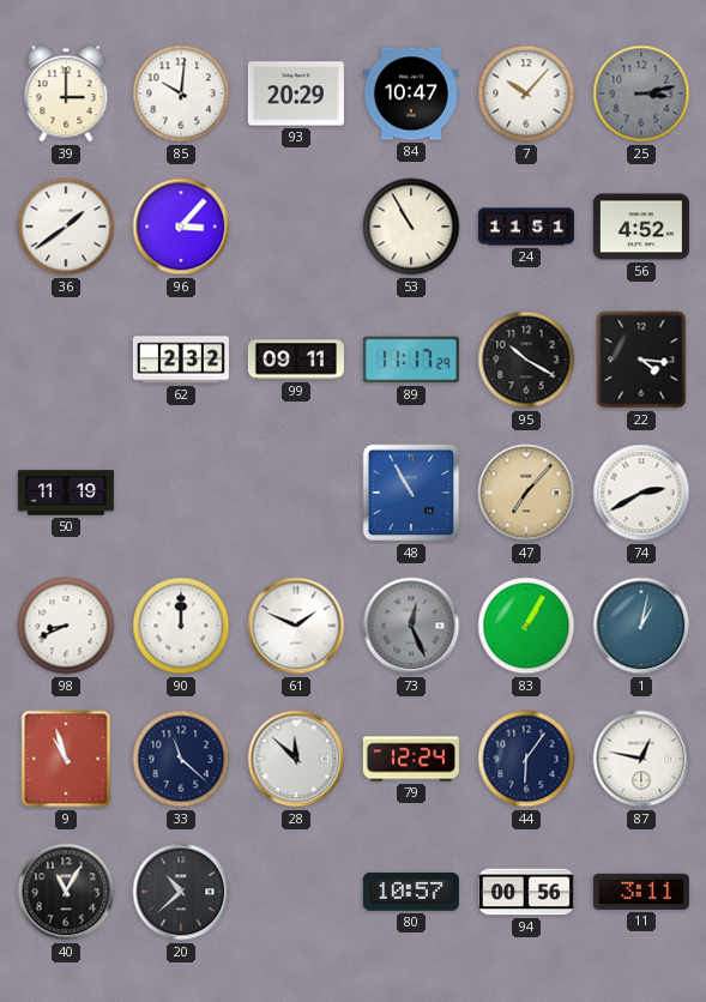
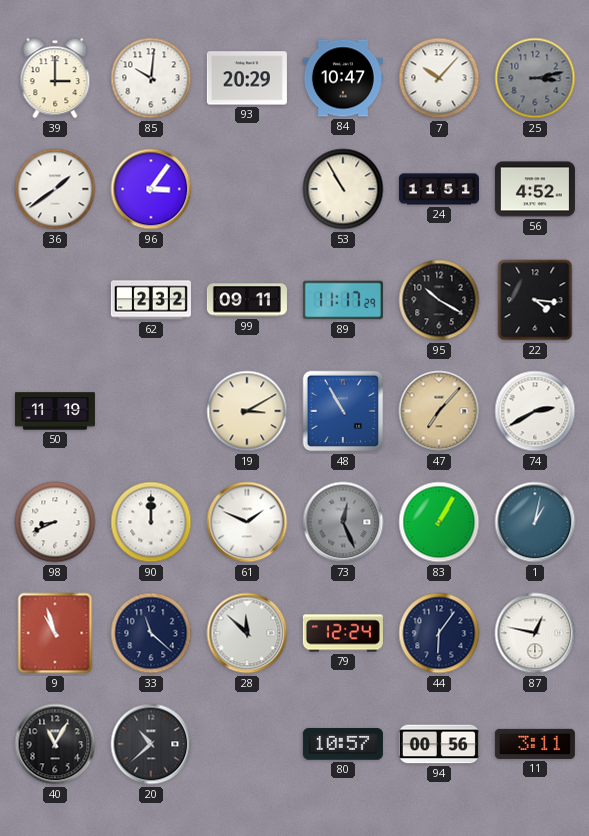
96: 3:07 -> 3:06
19: none -> 3:10
